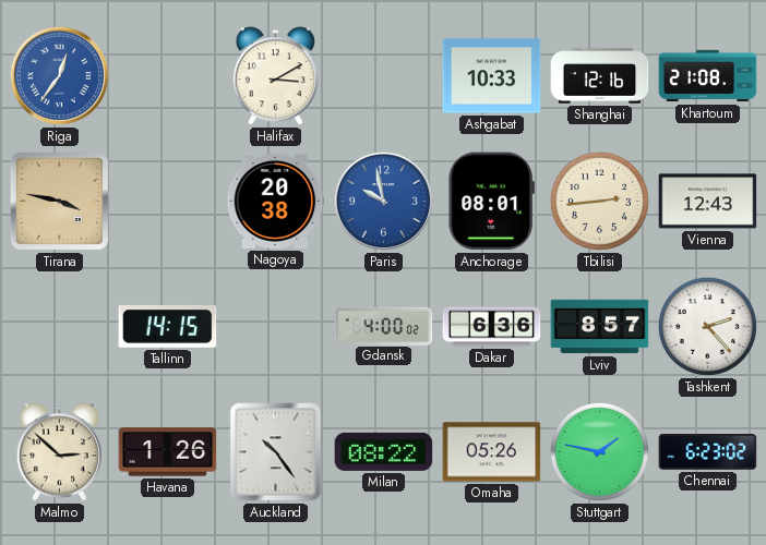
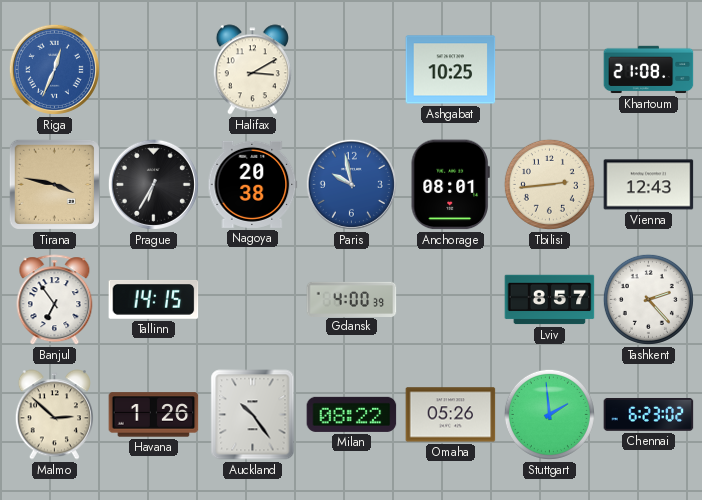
Riga: 12:36 -> 12:34
Ashgabat: 10:33 -> 10:25
Shanghai: 12:16 -> none
Prague: none -> 6:35
Banjul: none -> 6:54
Gdansk: 4:00:02 -> 4:00:39
Dakar: 6:36 -> none
Stuttgart: 1:47 -> 1:59
